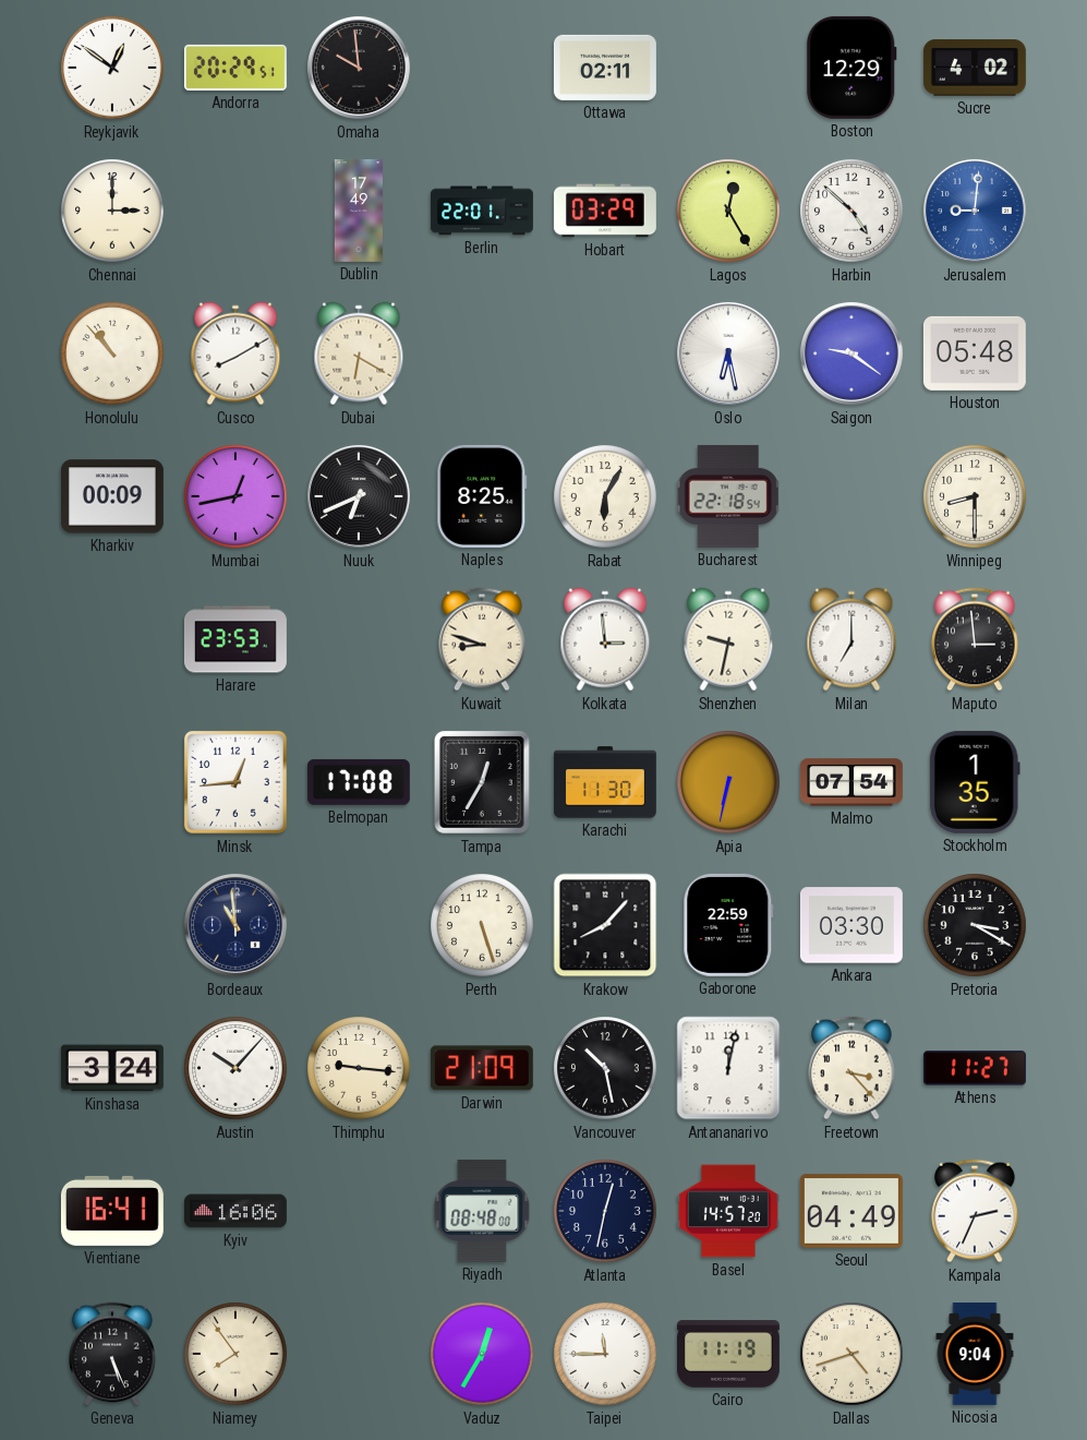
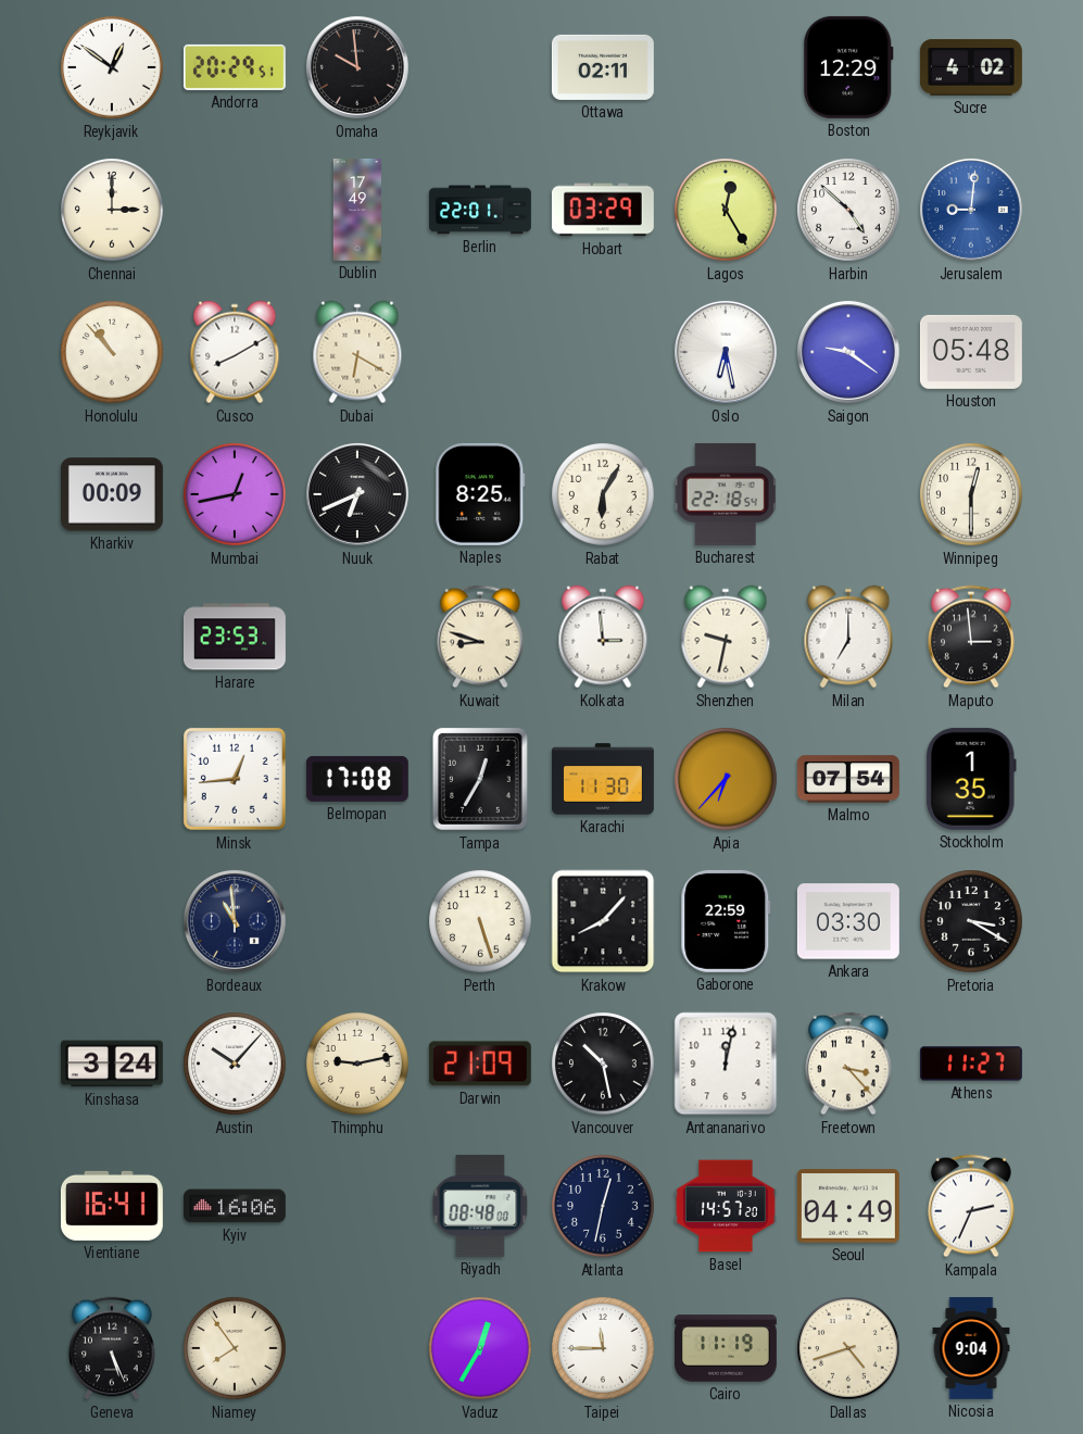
Winnipeg: 8:30 -> 12:30
Apia: 6:32 -> 6:37
Thimphu: 9:16 -> 9:13
